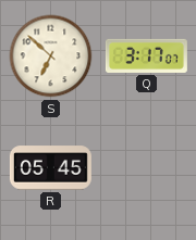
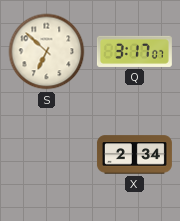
R: 05:45 -> none
X: none -> 2:34
